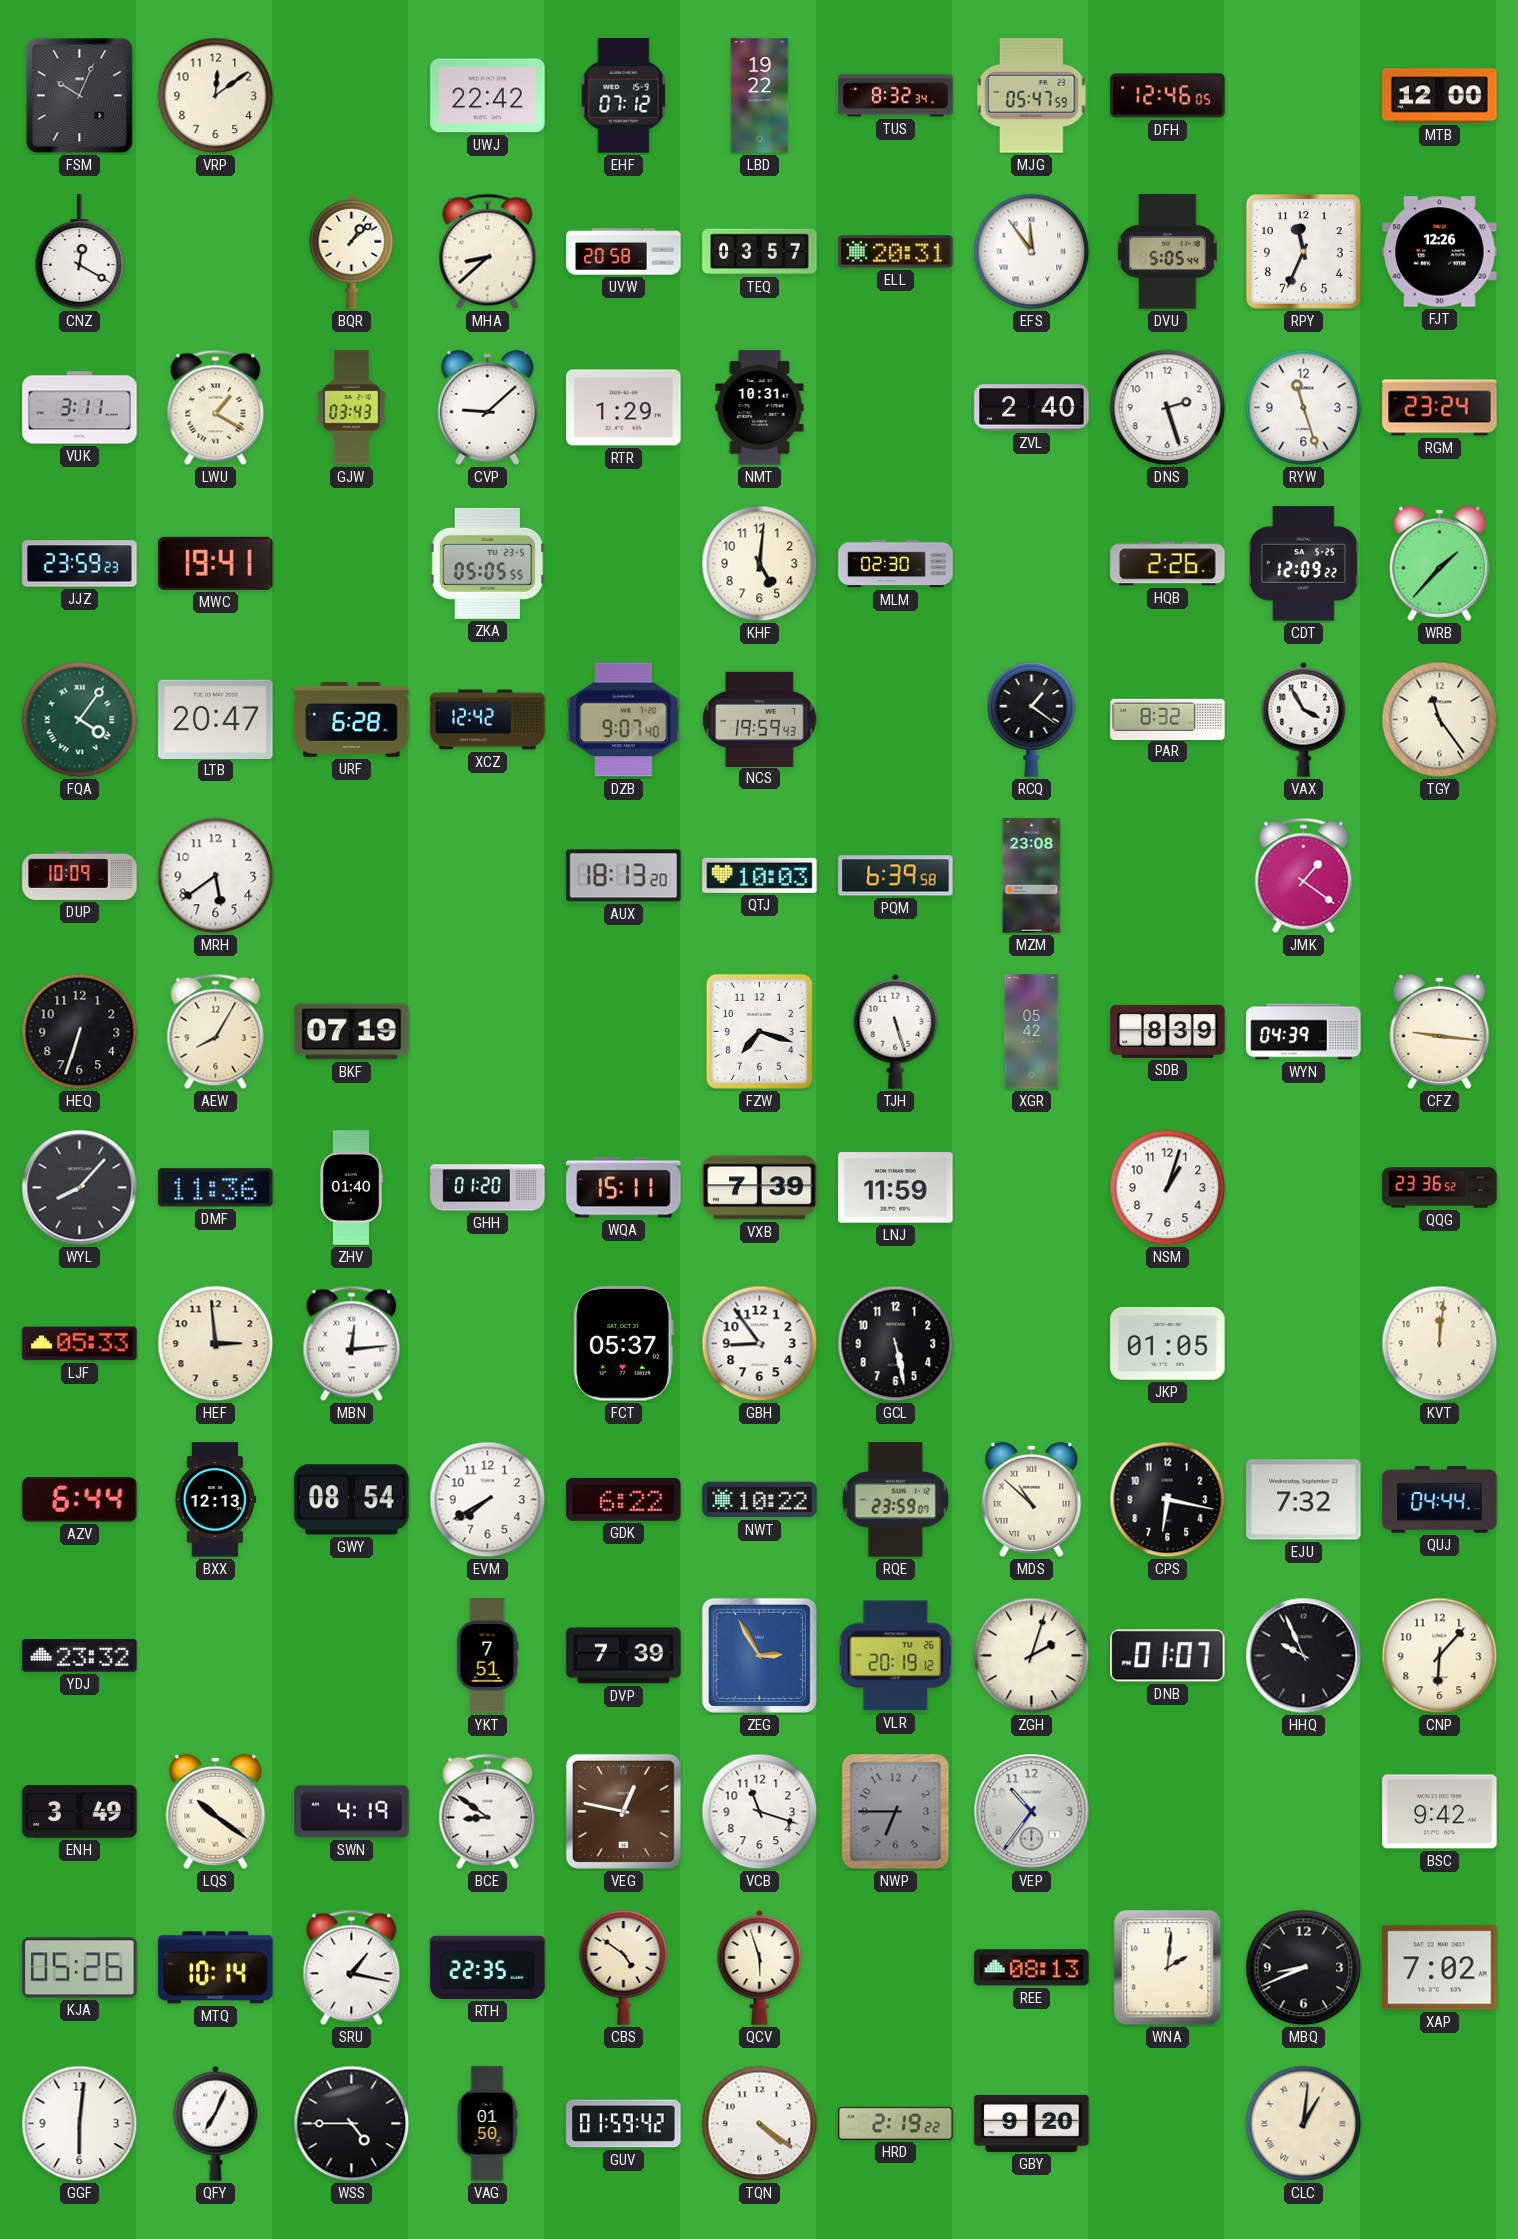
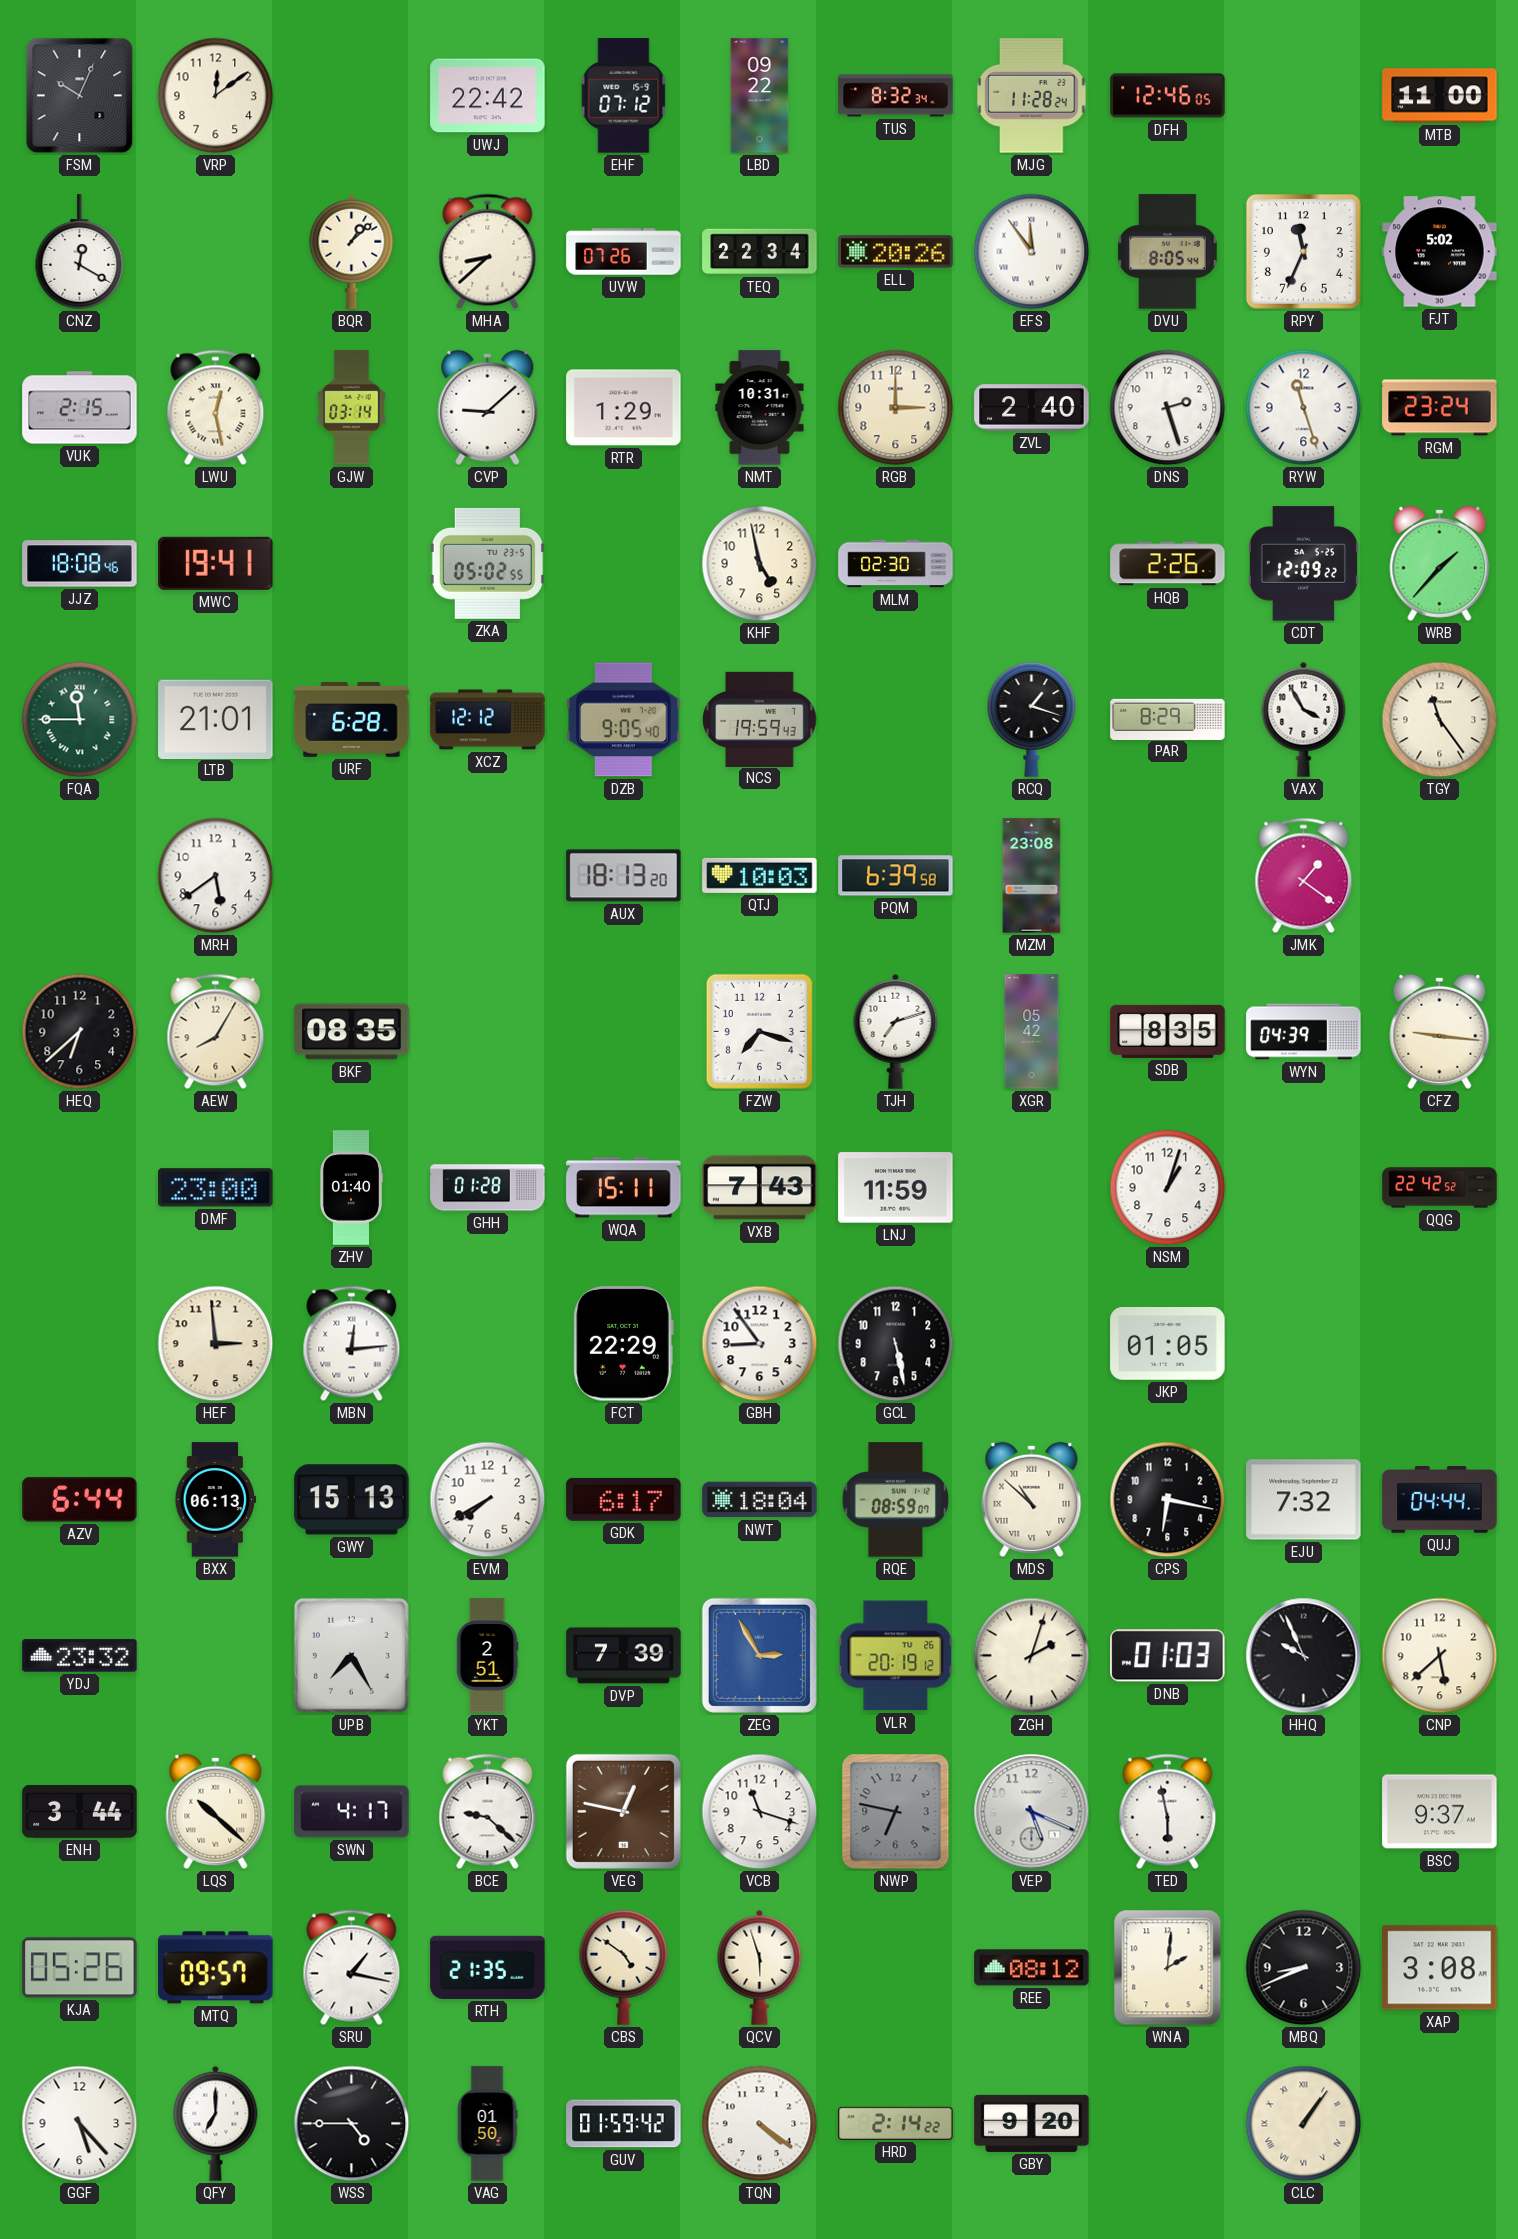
LBD: 19:22 -> 09:22
MJG: 05:47 -> 11:28
MTB: 12:00 -> 11:00
UVW: 20:58 -> 07:26
TEQ: 03:57 -> 22:34
ELL: 20:31 -> 20:26
DVU: 5:05 -> 8:05
FJT: 12:26 -> 5:02
VUK: 3:11 -> 2:15
LWU: 1:20 -> 12:28
GJW: 03:43 -> 03:14
RGB: none -> 3:00
JJZ: 23:59 -> 18:08
ZKA: 05:05 -> 05:02
KHF: 5:01 -> 4:58
FQA: 4:06 -> 11:45
LTB: 20:47 -> 21:01
XCZ: 12:42 -> 12:12
DZB: 9:07 -> 9:05
RCQ: 1:21 -> 1:18
PAR: 8:32 -> 8:29
DUP: 10:09 -> none
HEQ: 6:33 -> 6:38
BKF: 07:19 -> 08:35
TJH: 5:27 -> 7:12
SDB: 8:39 -> 8:35
WYL: 8:07 -> none
DMF: 11:36 -> 23:00
GHH: 01:20 -> 01:28
VXB: 7:39 -> 7:43
QQG: 23:36 -> 22:42
LJF: 05:33 -> none
FCT: 05:37 -> 22:29
KVT: 12:01 -> none
BXX: 12:13 -> 06:13
GWY: 08:54 -> 15:13
GDK: 6:22 -> 6:17
NWT: 10:22 -> 18:04
RQE: 23:59 -> 08:59
UPB: none -> 7:25
YKT: 7:51 -> 2:51
DNB: 01:07 -> 01:03
CNP: 6:07 -> 5:38
ENH: 3:49 -> 3:44
LQS: 10:21 -> 10:22
SWN: 4:19 -> 4:17
BCE: 8:51 -> 9:22
NWP: 6:45 -> 6:47
VEP: 10:36 -> 5:19
TED: none -> 5:58
BSC: 9:42 -> 9:37
MTQ: 10:14 -> 09:57
RTH: 22:35 -> 21:35
REE: 08:13 -> 08:12
XAP: 7:02 -> 3:08
GGF: 6:01 -> 5:23
QFY: 7:04 -> 7:00
HRD: 2:19 -> 2:14
CLC: 1:01 -> 1:06
